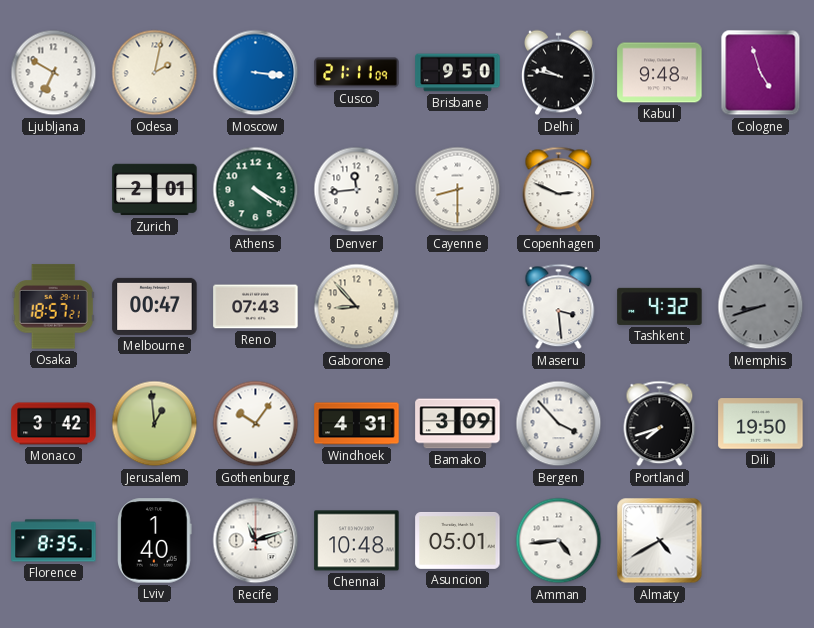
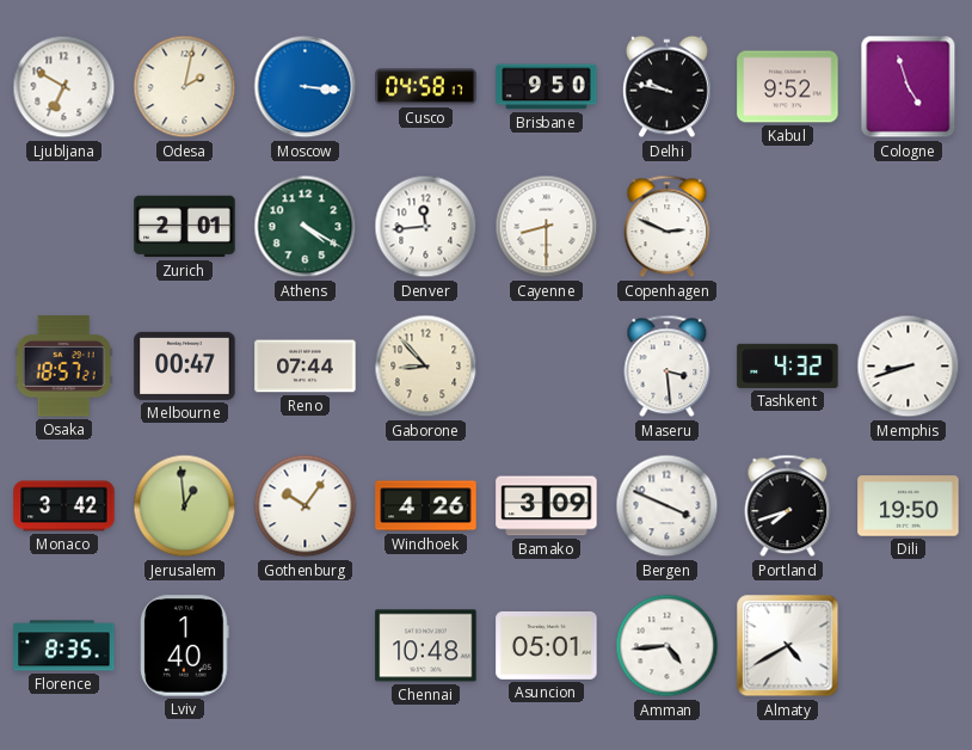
Cusco: 21:11 -> 04:58
Kabul: 9:48 -> 9:52
Reno: 07:43 -> 07:44
Memphis dial: grey -> white
Windhoek: 4:31 -> 4:26
Bergen: 3:53 -> 3:49
Recife: 11:12 -> none
